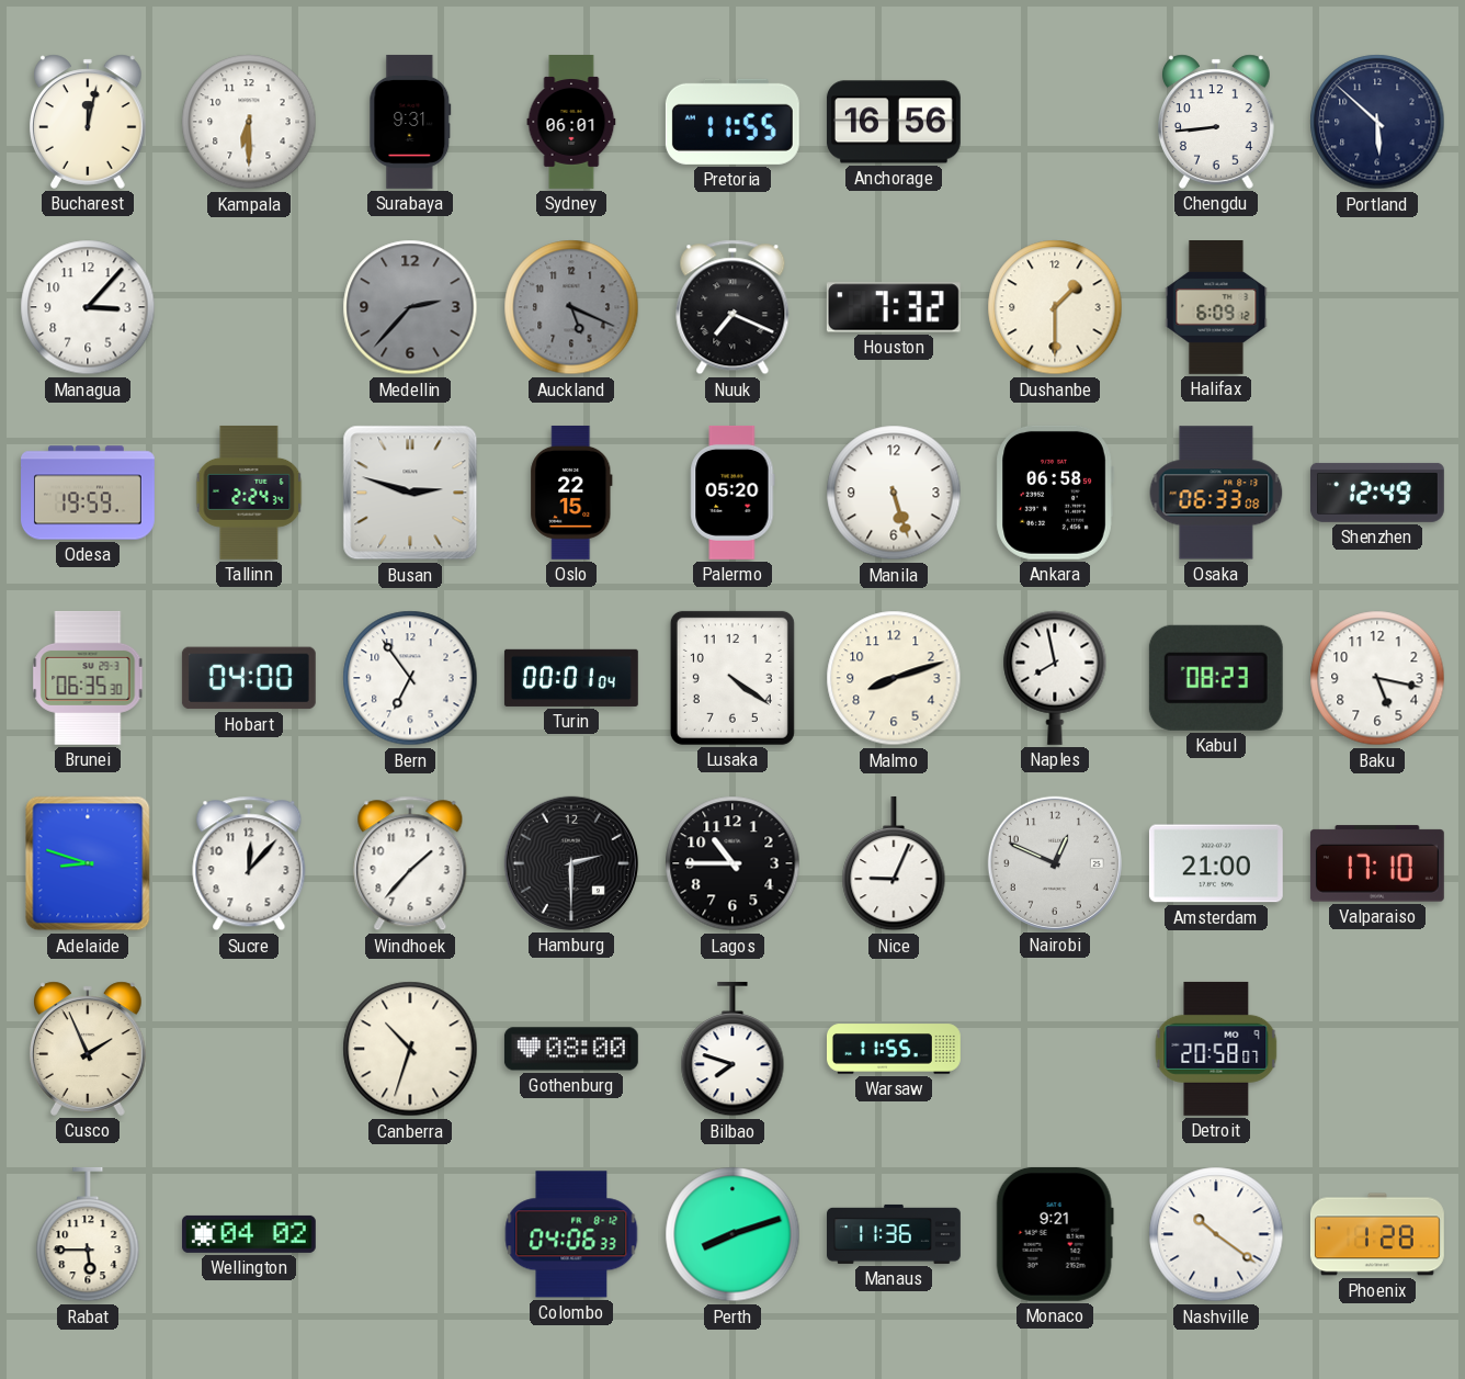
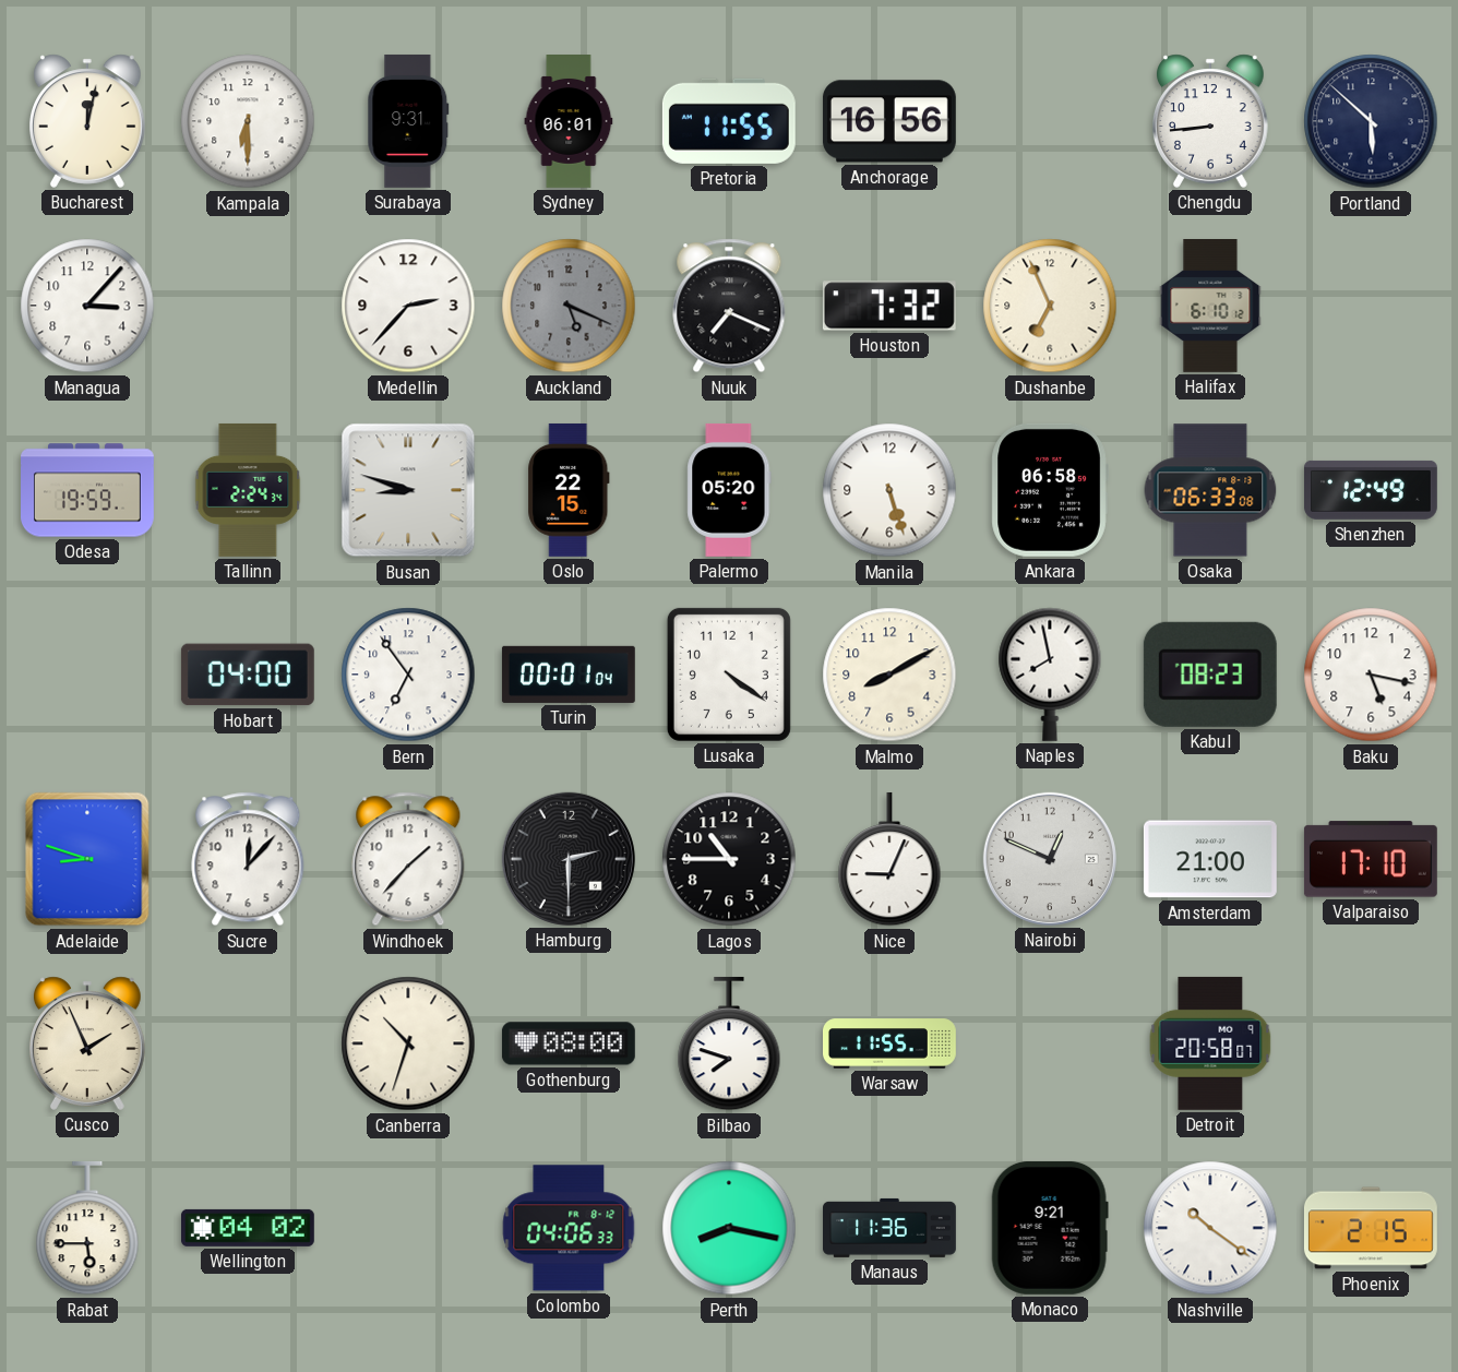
Medellin dial: grey -> white
Dushanbe: 1:30 -> 6:56
Halifax: 6:09 -> 6:10
Busan: 2:48 -> 8:48
Brunei: 06:35 -> none
Malmo: 8:12 -> 8:10
Perth: 8:12 -> 8:17
Phoenix: 1:28 -> 2:15
